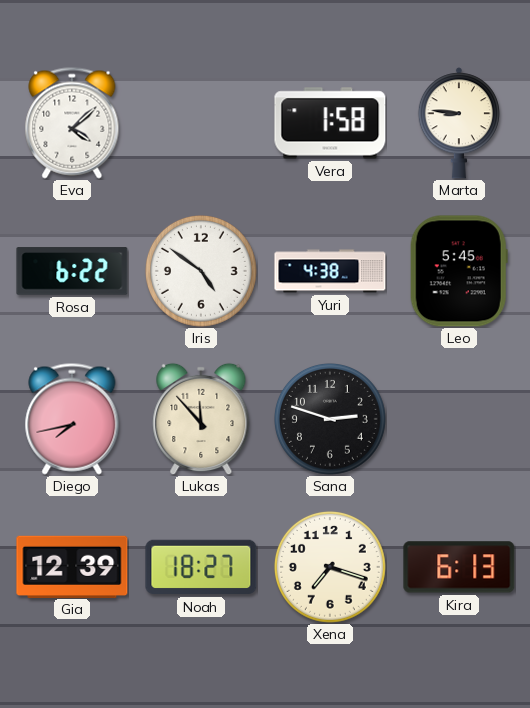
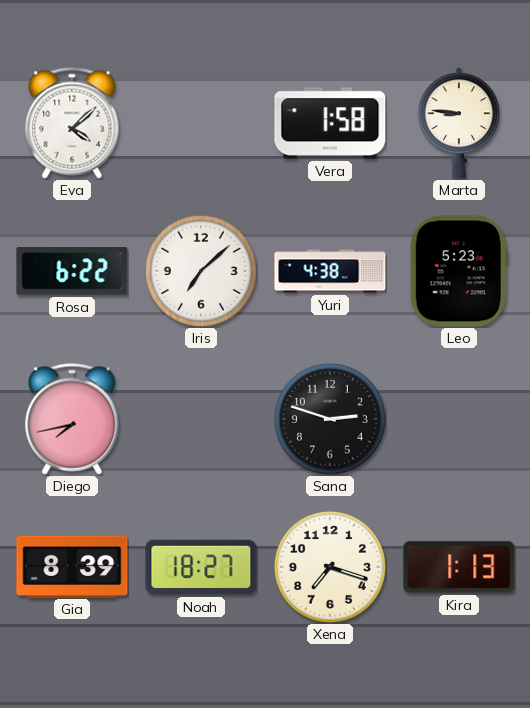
Iris: 4:51 -> 7:08
Leo: 5:45 -> 5:23
Lukas: 11:53 -> none
Gia: 12:39 -> 8:39
Kira: 6:13 -> 1:13
